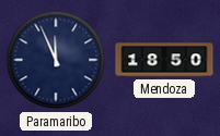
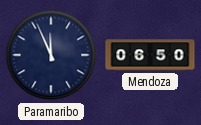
Mendoza: 18:50 -> 06:50
